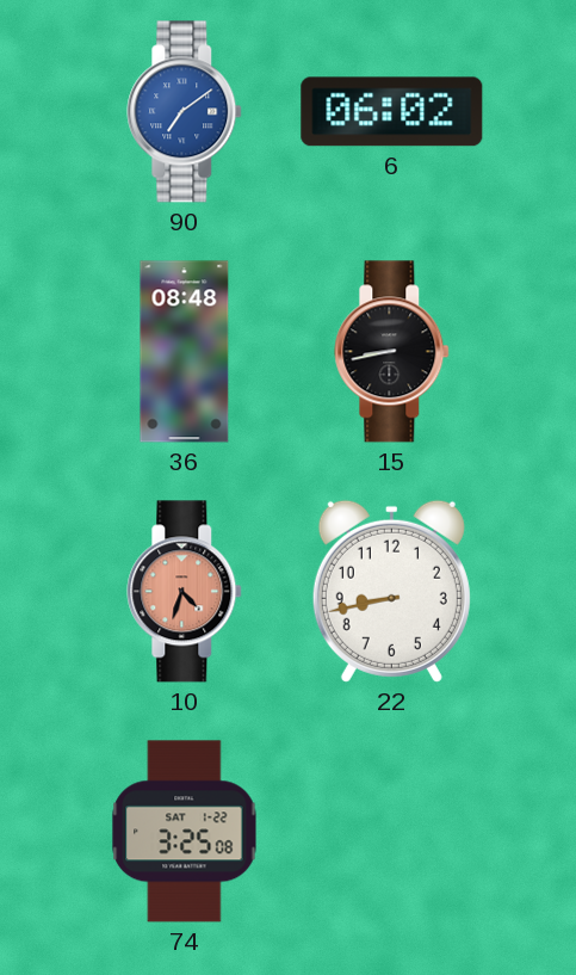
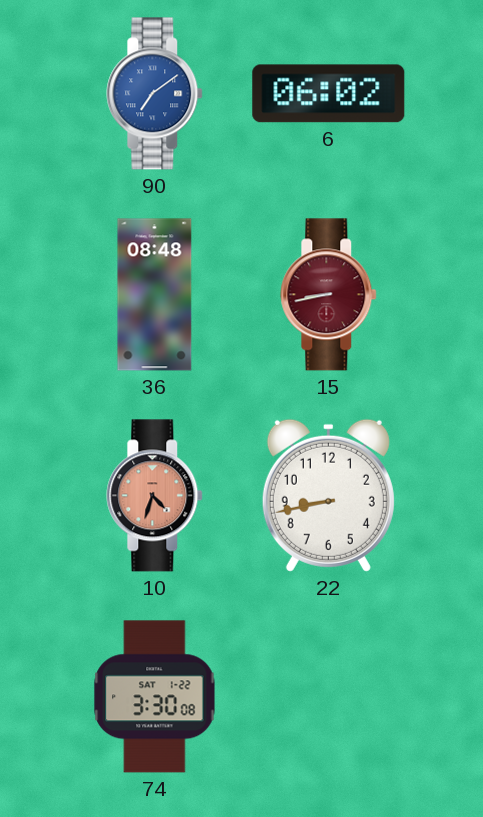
15 dial: black -> burgundy
74: 3:25 -> 3:30
